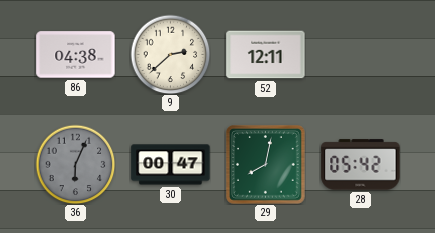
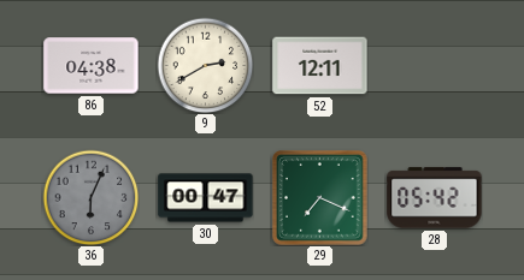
9: 2:38 -> 2:40
29: 8:02 -> 7:19
